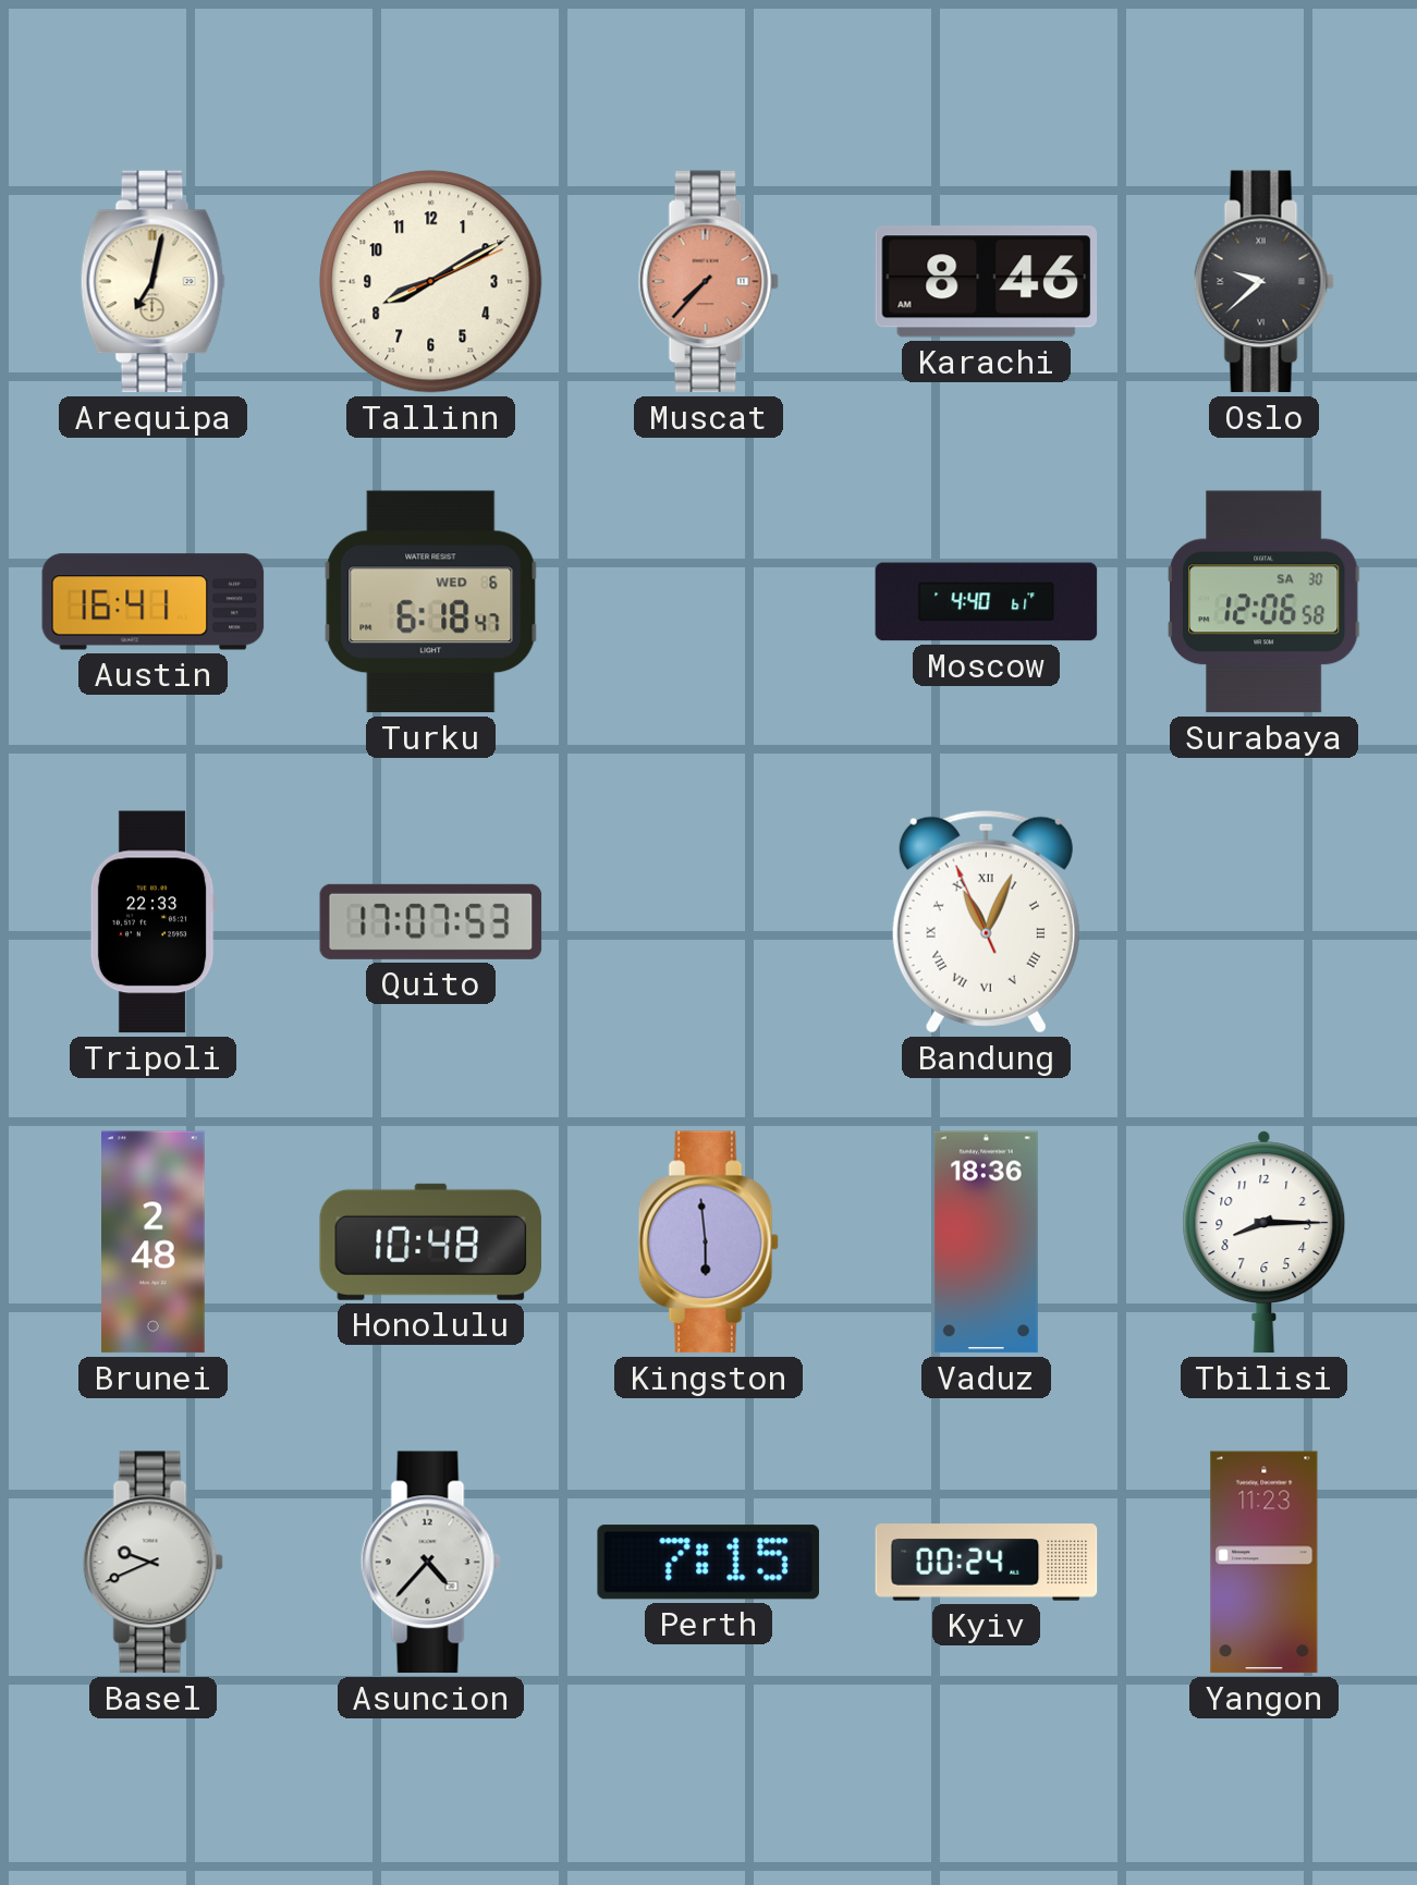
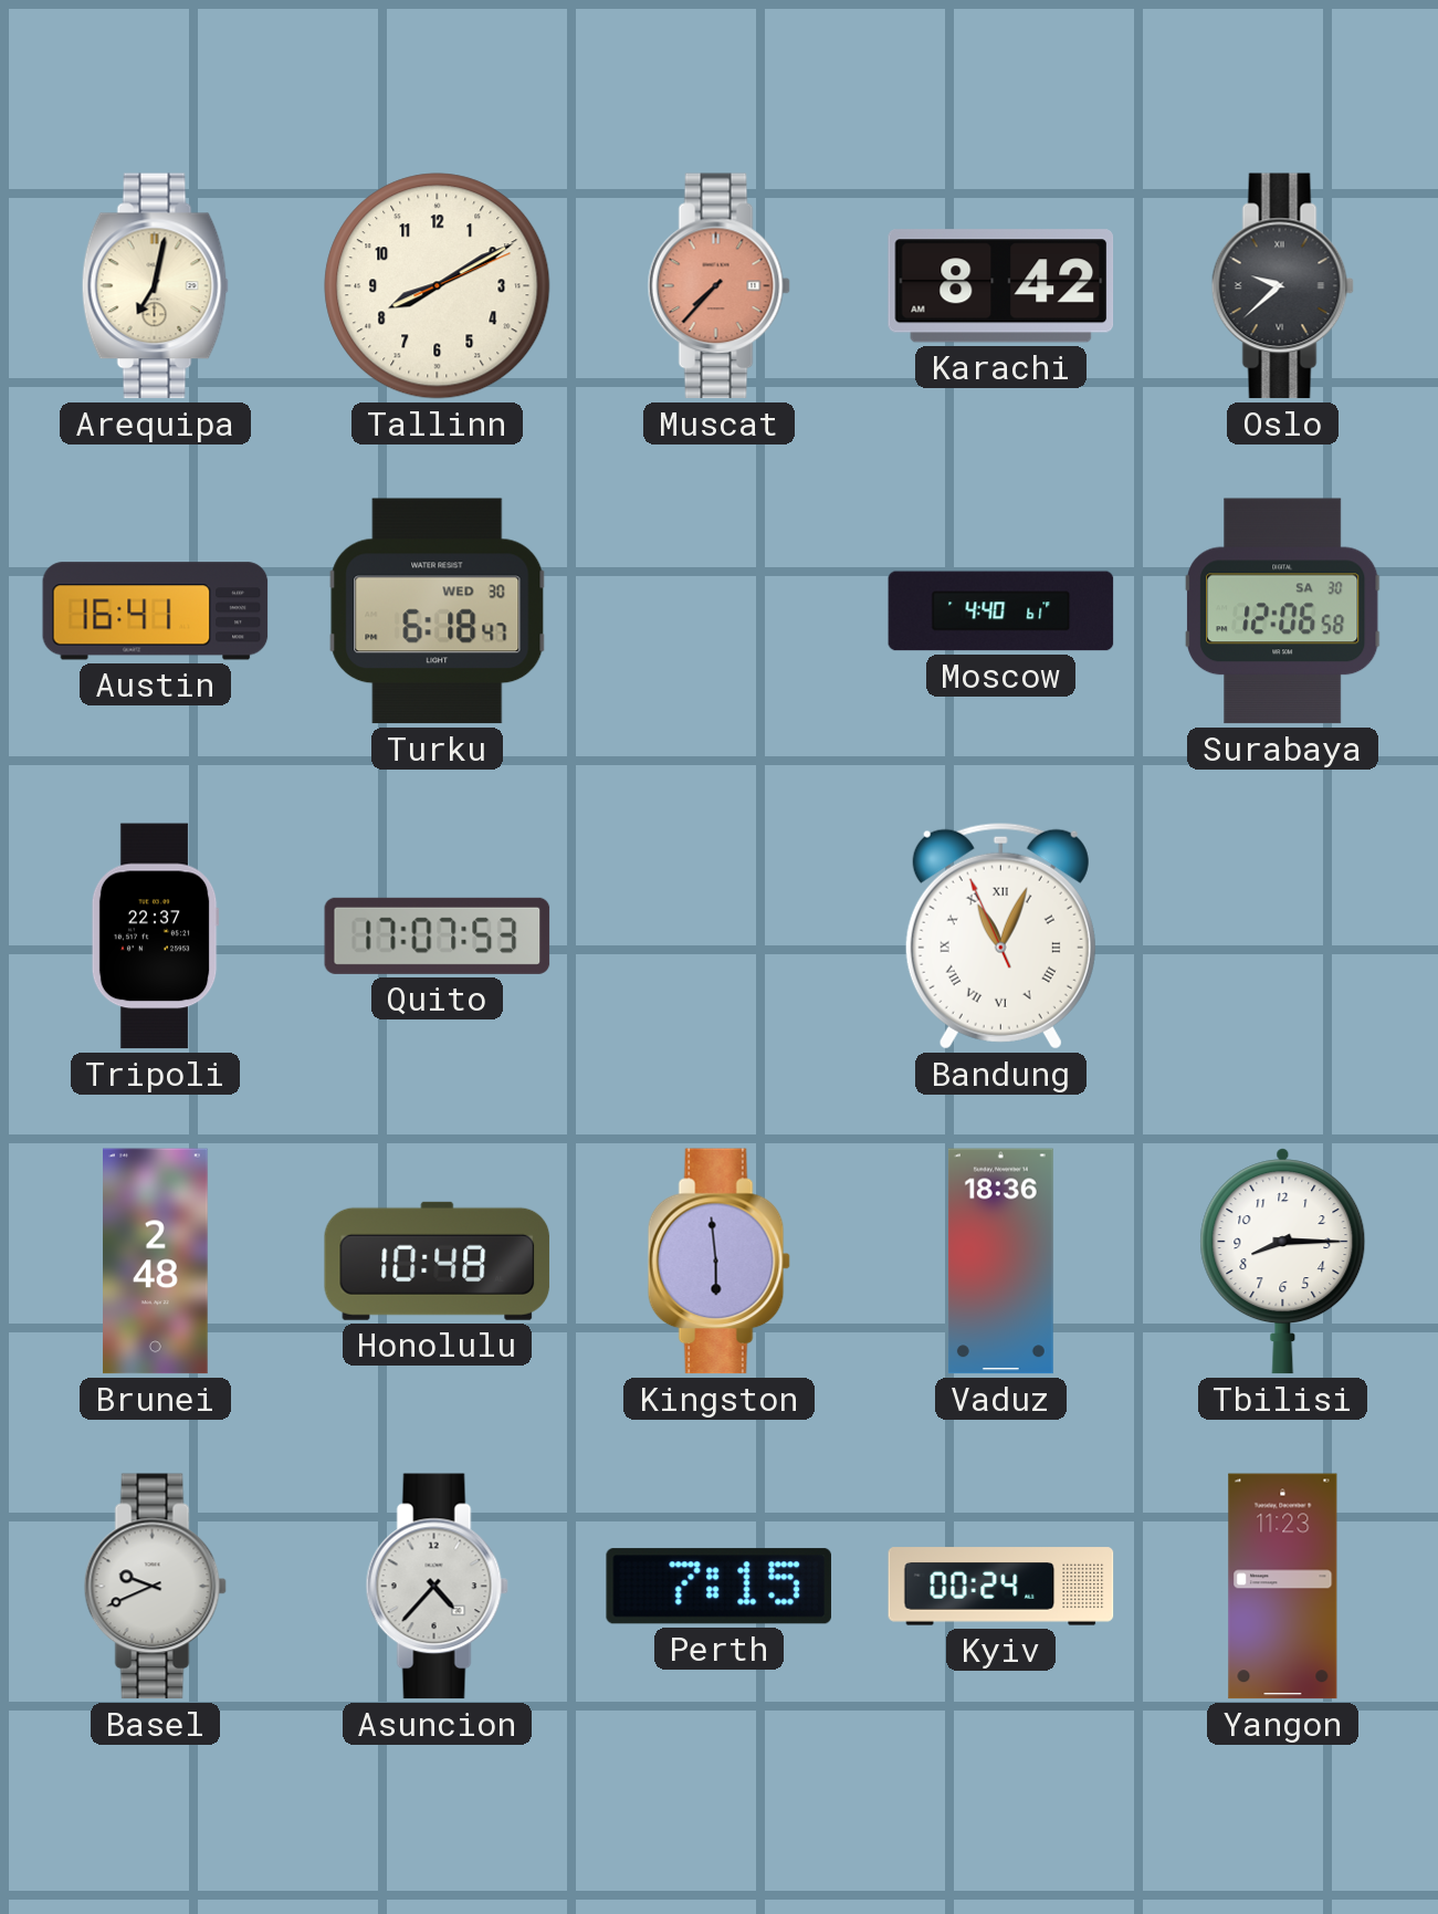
Karachi: 8:46 -> 8:42
Turku date: WED 6 -> WED 30
Tripoli: 22:33 -> 22:37
